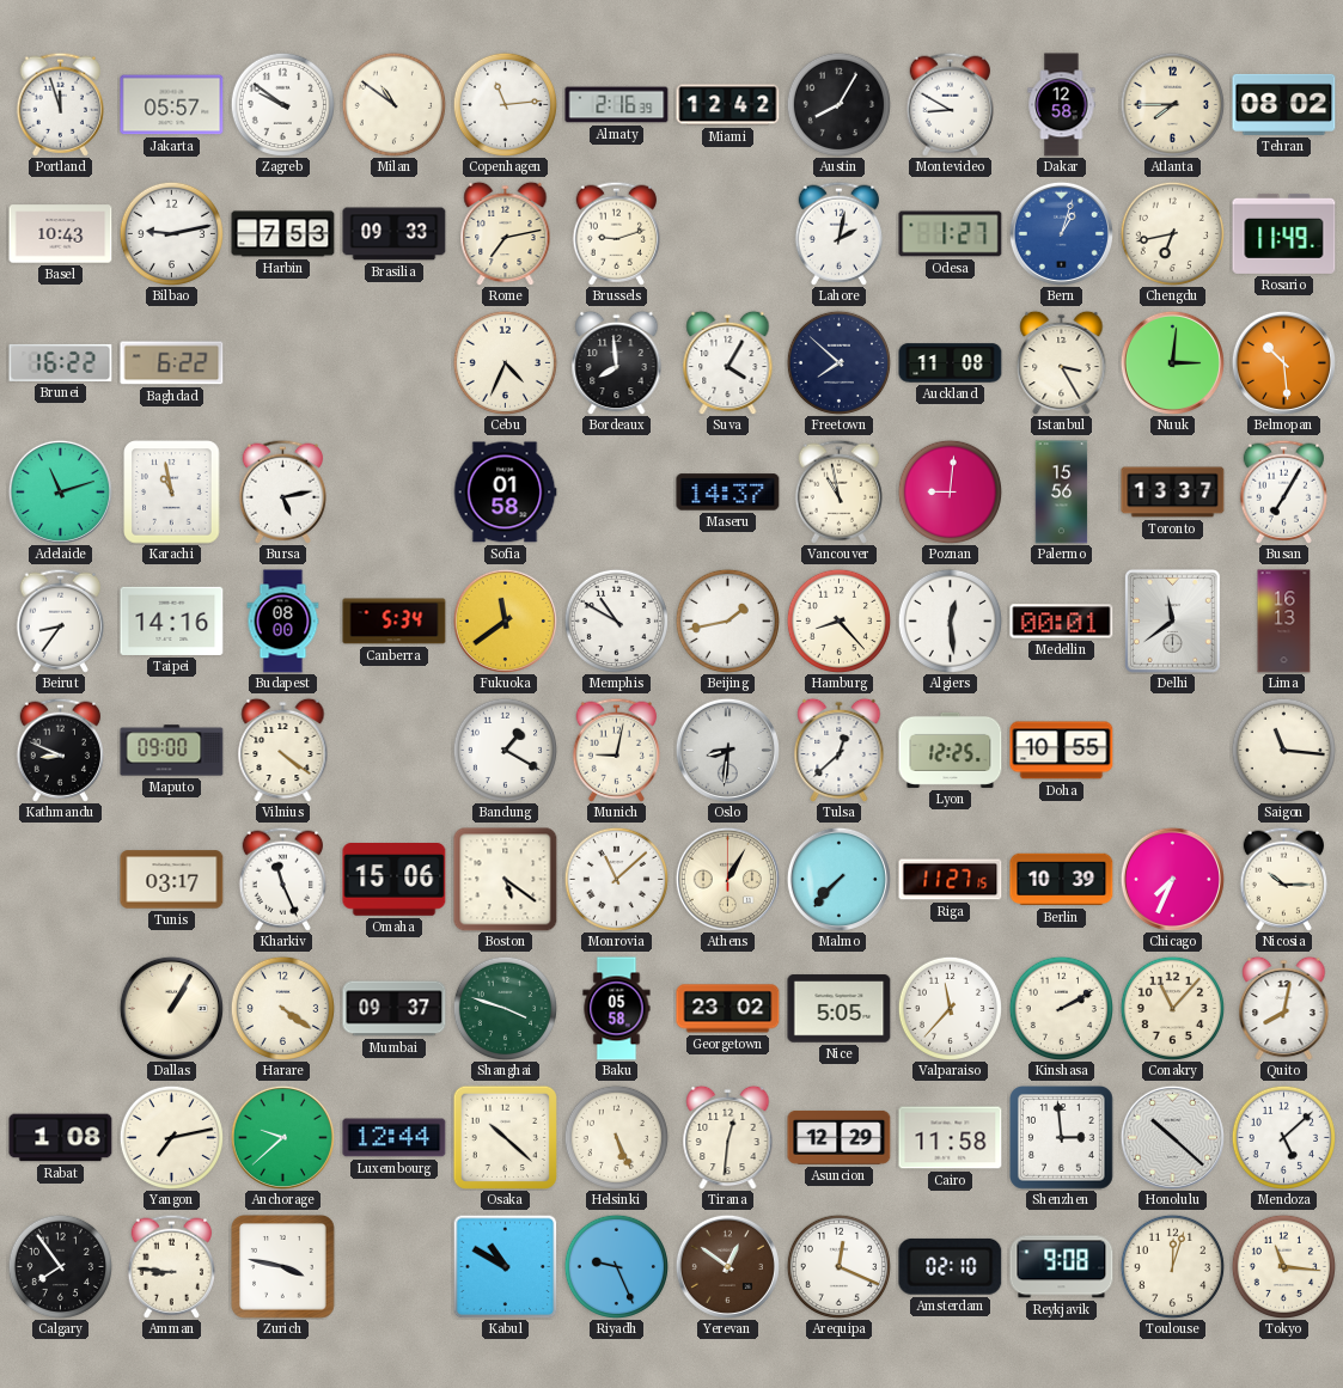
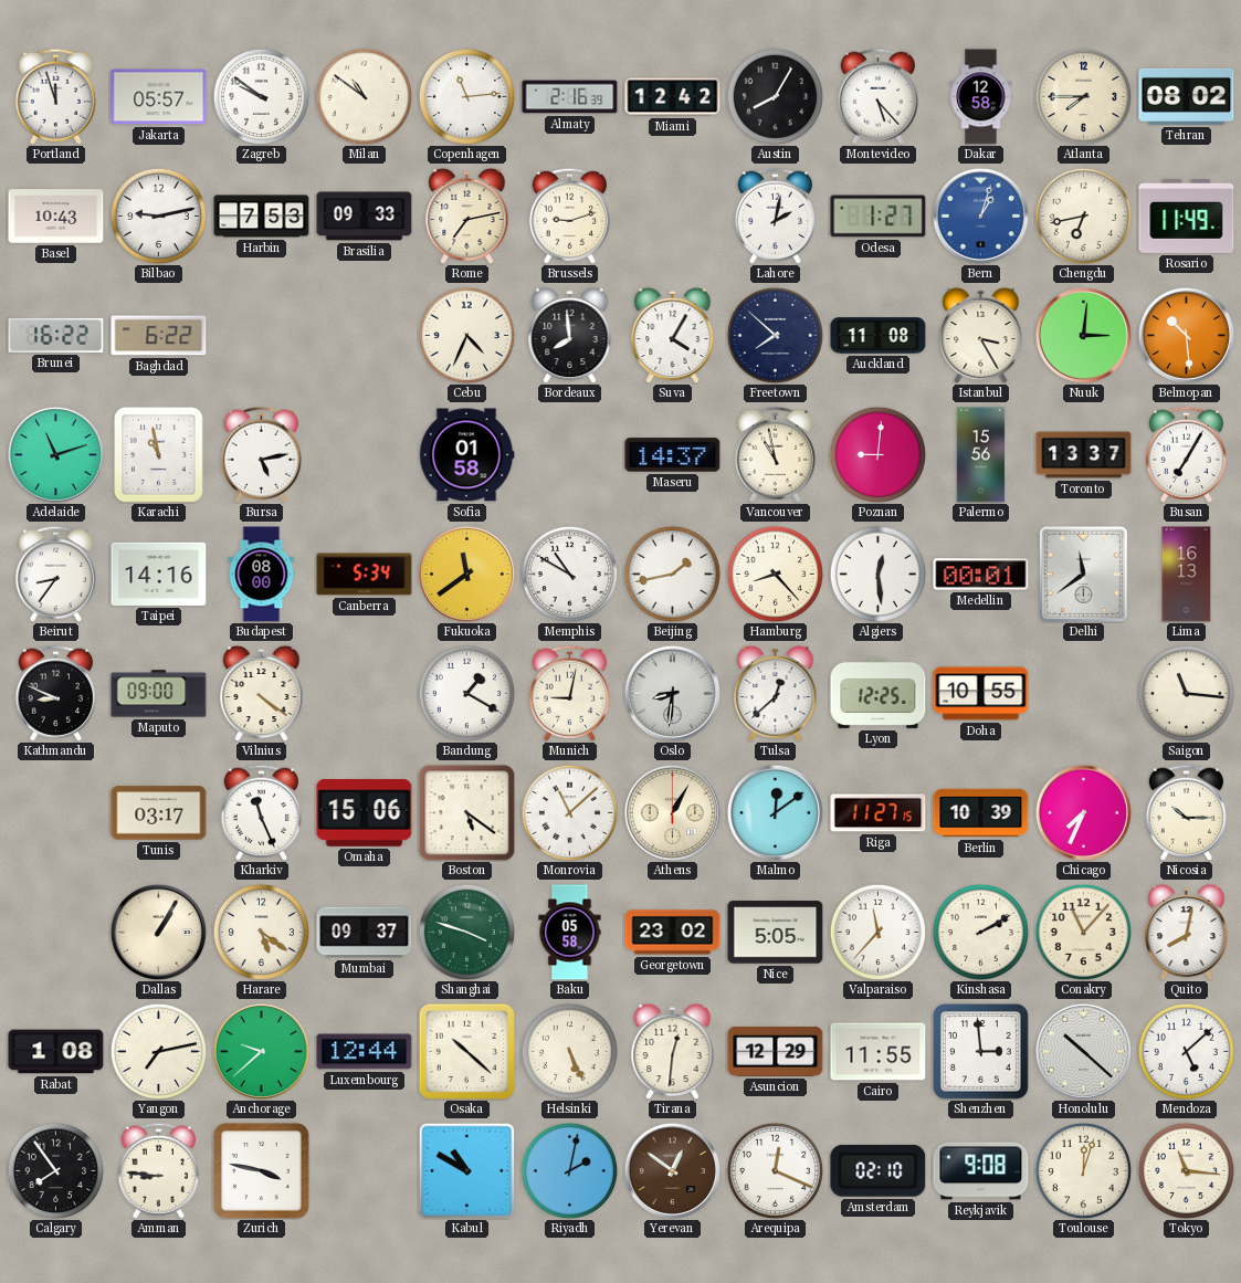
Montevideo: 8:50 -> 5:23
Malmo: 7:37 -> 12:09
Harare: 4:21 -> 5:21
Cairo: 11:58 -> 11:55
Riyadh: 9:26 -> 2:02
